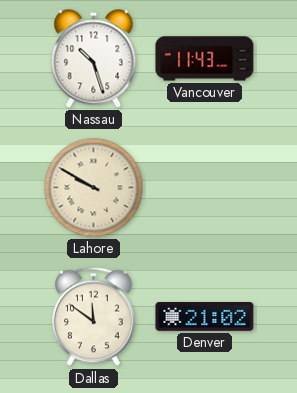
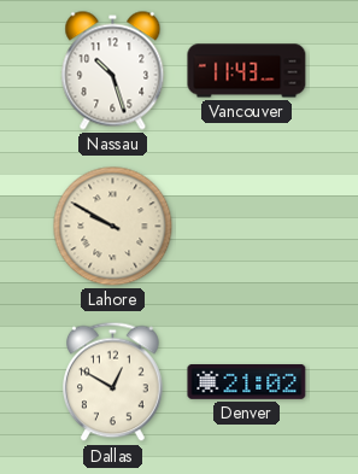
Dallas: 11:51 -> 12:50
